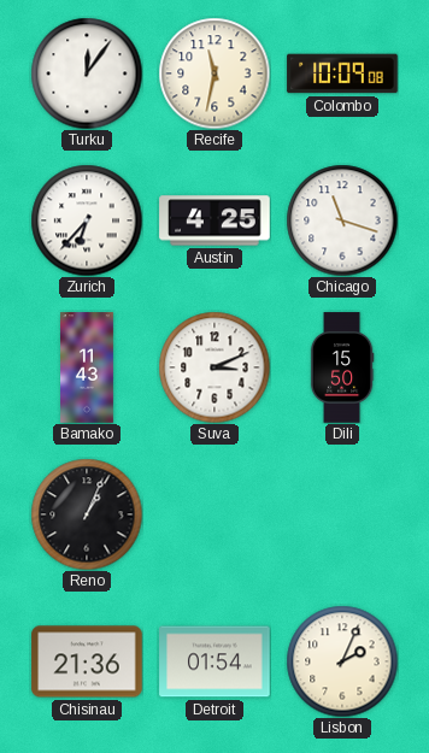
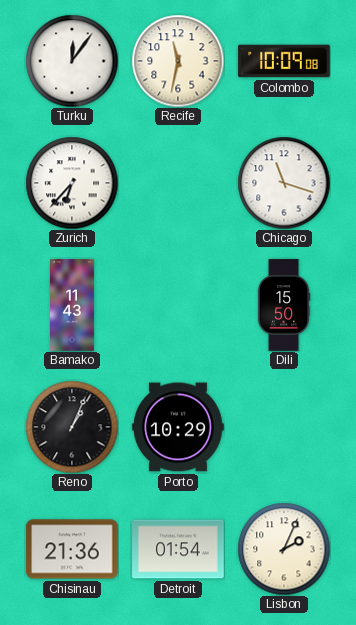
Austin: 4:25 -> none
Suva: 3:11 -> none
Porto: none -> 10:29
